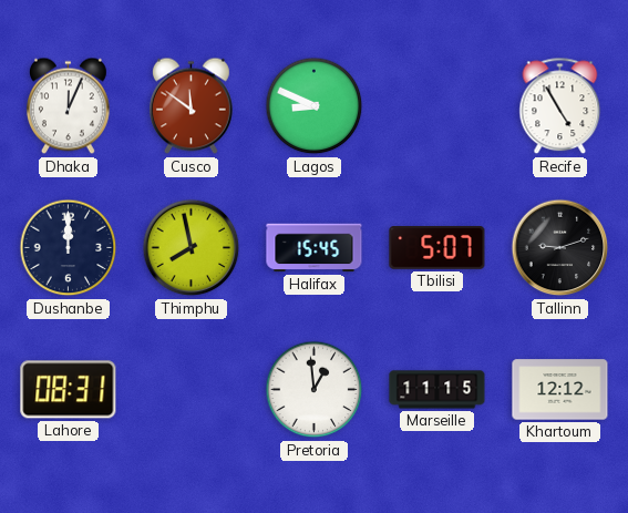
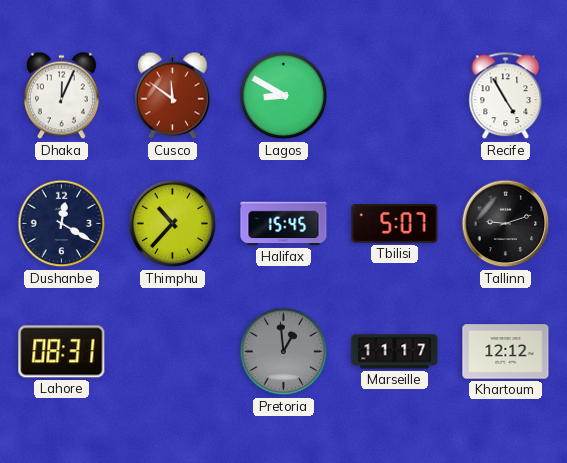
Lagos: 8:49 -> 8:50
Dushanbe: 12:00 -> 12:20
Thimphu: 7:58 -> 10:37
Pretoria dial: white -> grey
Marseille: 11:15 -> 11:17
